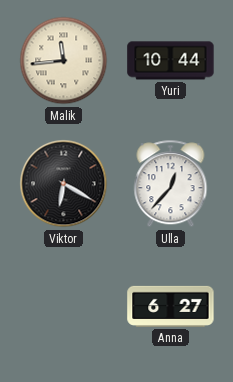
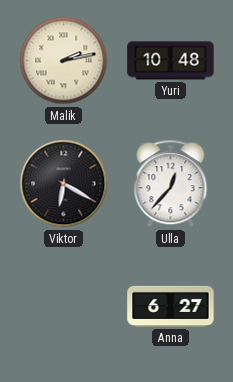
Malik: 11:44 -> 2:13
Yuri: 10:44 -> 10:48
